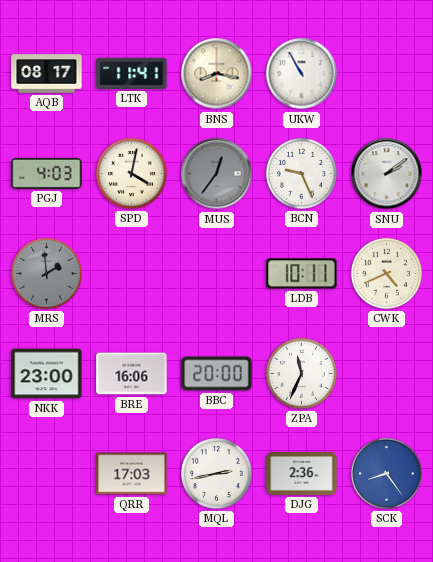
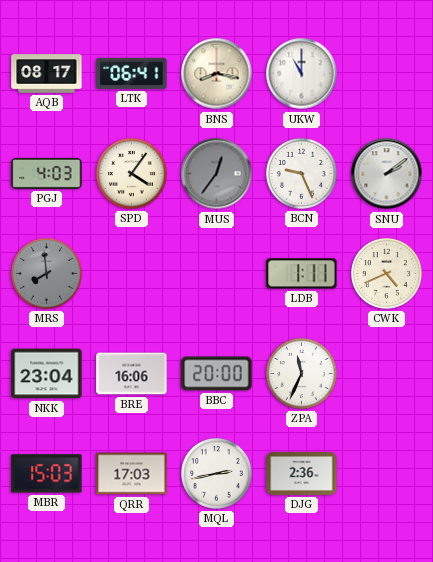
LTK: 11:41 -> 06:41
UKW: 10:55 -> 11:00
SPD: 4:02 -> 4:06
MRS: 1:59 -> 7:59
LDB: 10:11 -> 1:11
NKK: 23:00 -> 23:04
MBR: none -> 15:03
SCK: 8:24 -> none
